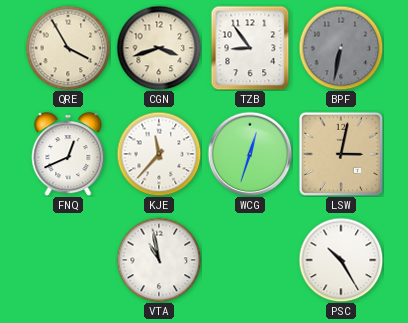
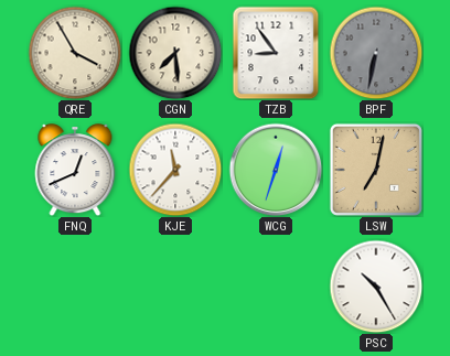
CGN: 3:42 -> 7:29
LSW: 3:02 -> 7:02
VTA: 10:58 -> none
